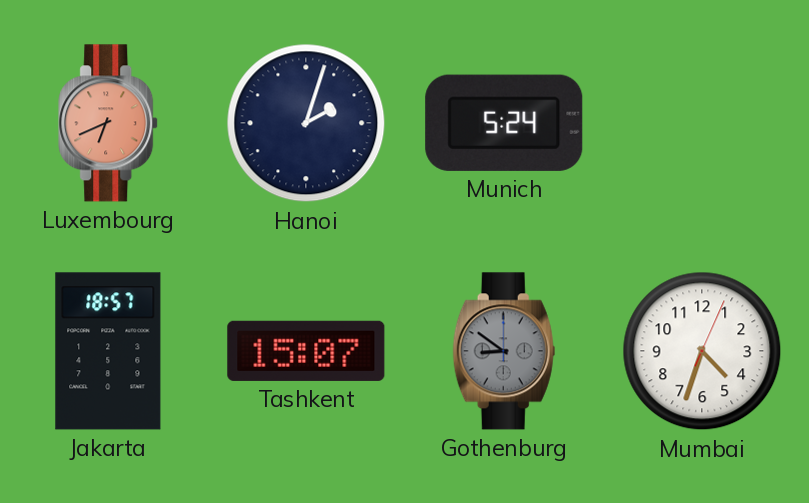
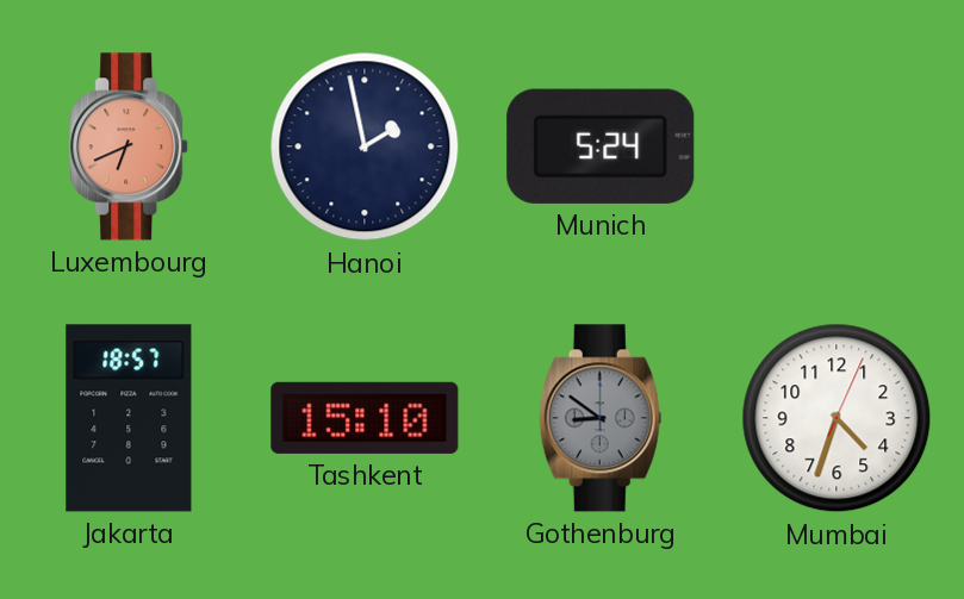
Hanoi: 2:03 -> 1:58
Tashkent: 15:07 -> 15:10
